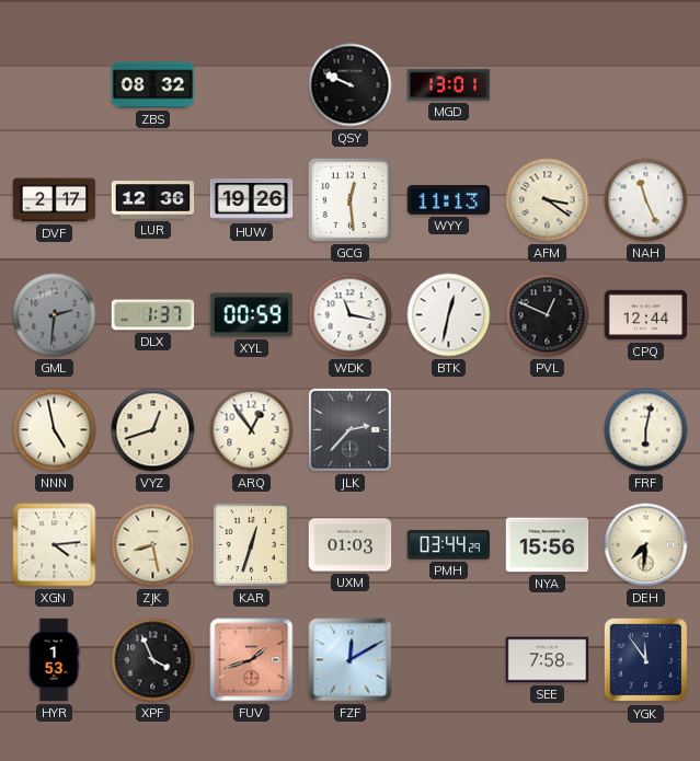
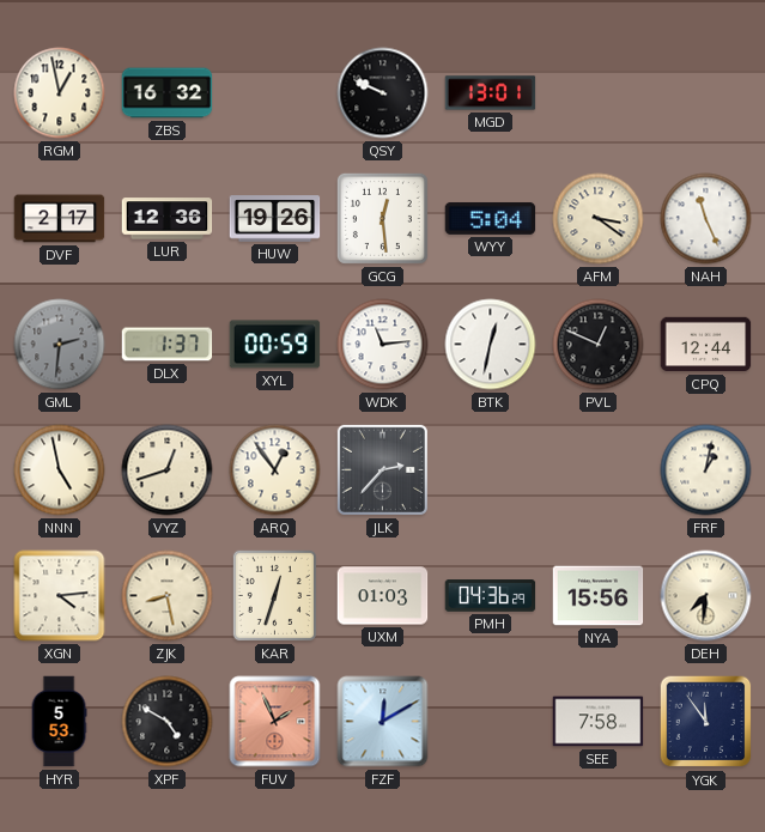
RGM: none -> 12:58
ZBS: 08:32 -> 16:32
WYY: 11:13 -> 5:04
WDK: 11:17 -> 11:14
FRF: 6:02 -> 1:02
PMH: 03:44 -> 04:36
HYR: 1:53 -> 5:53
XPF: 3:56 -> 4:50
FUV: 1:42 -> 1:56
